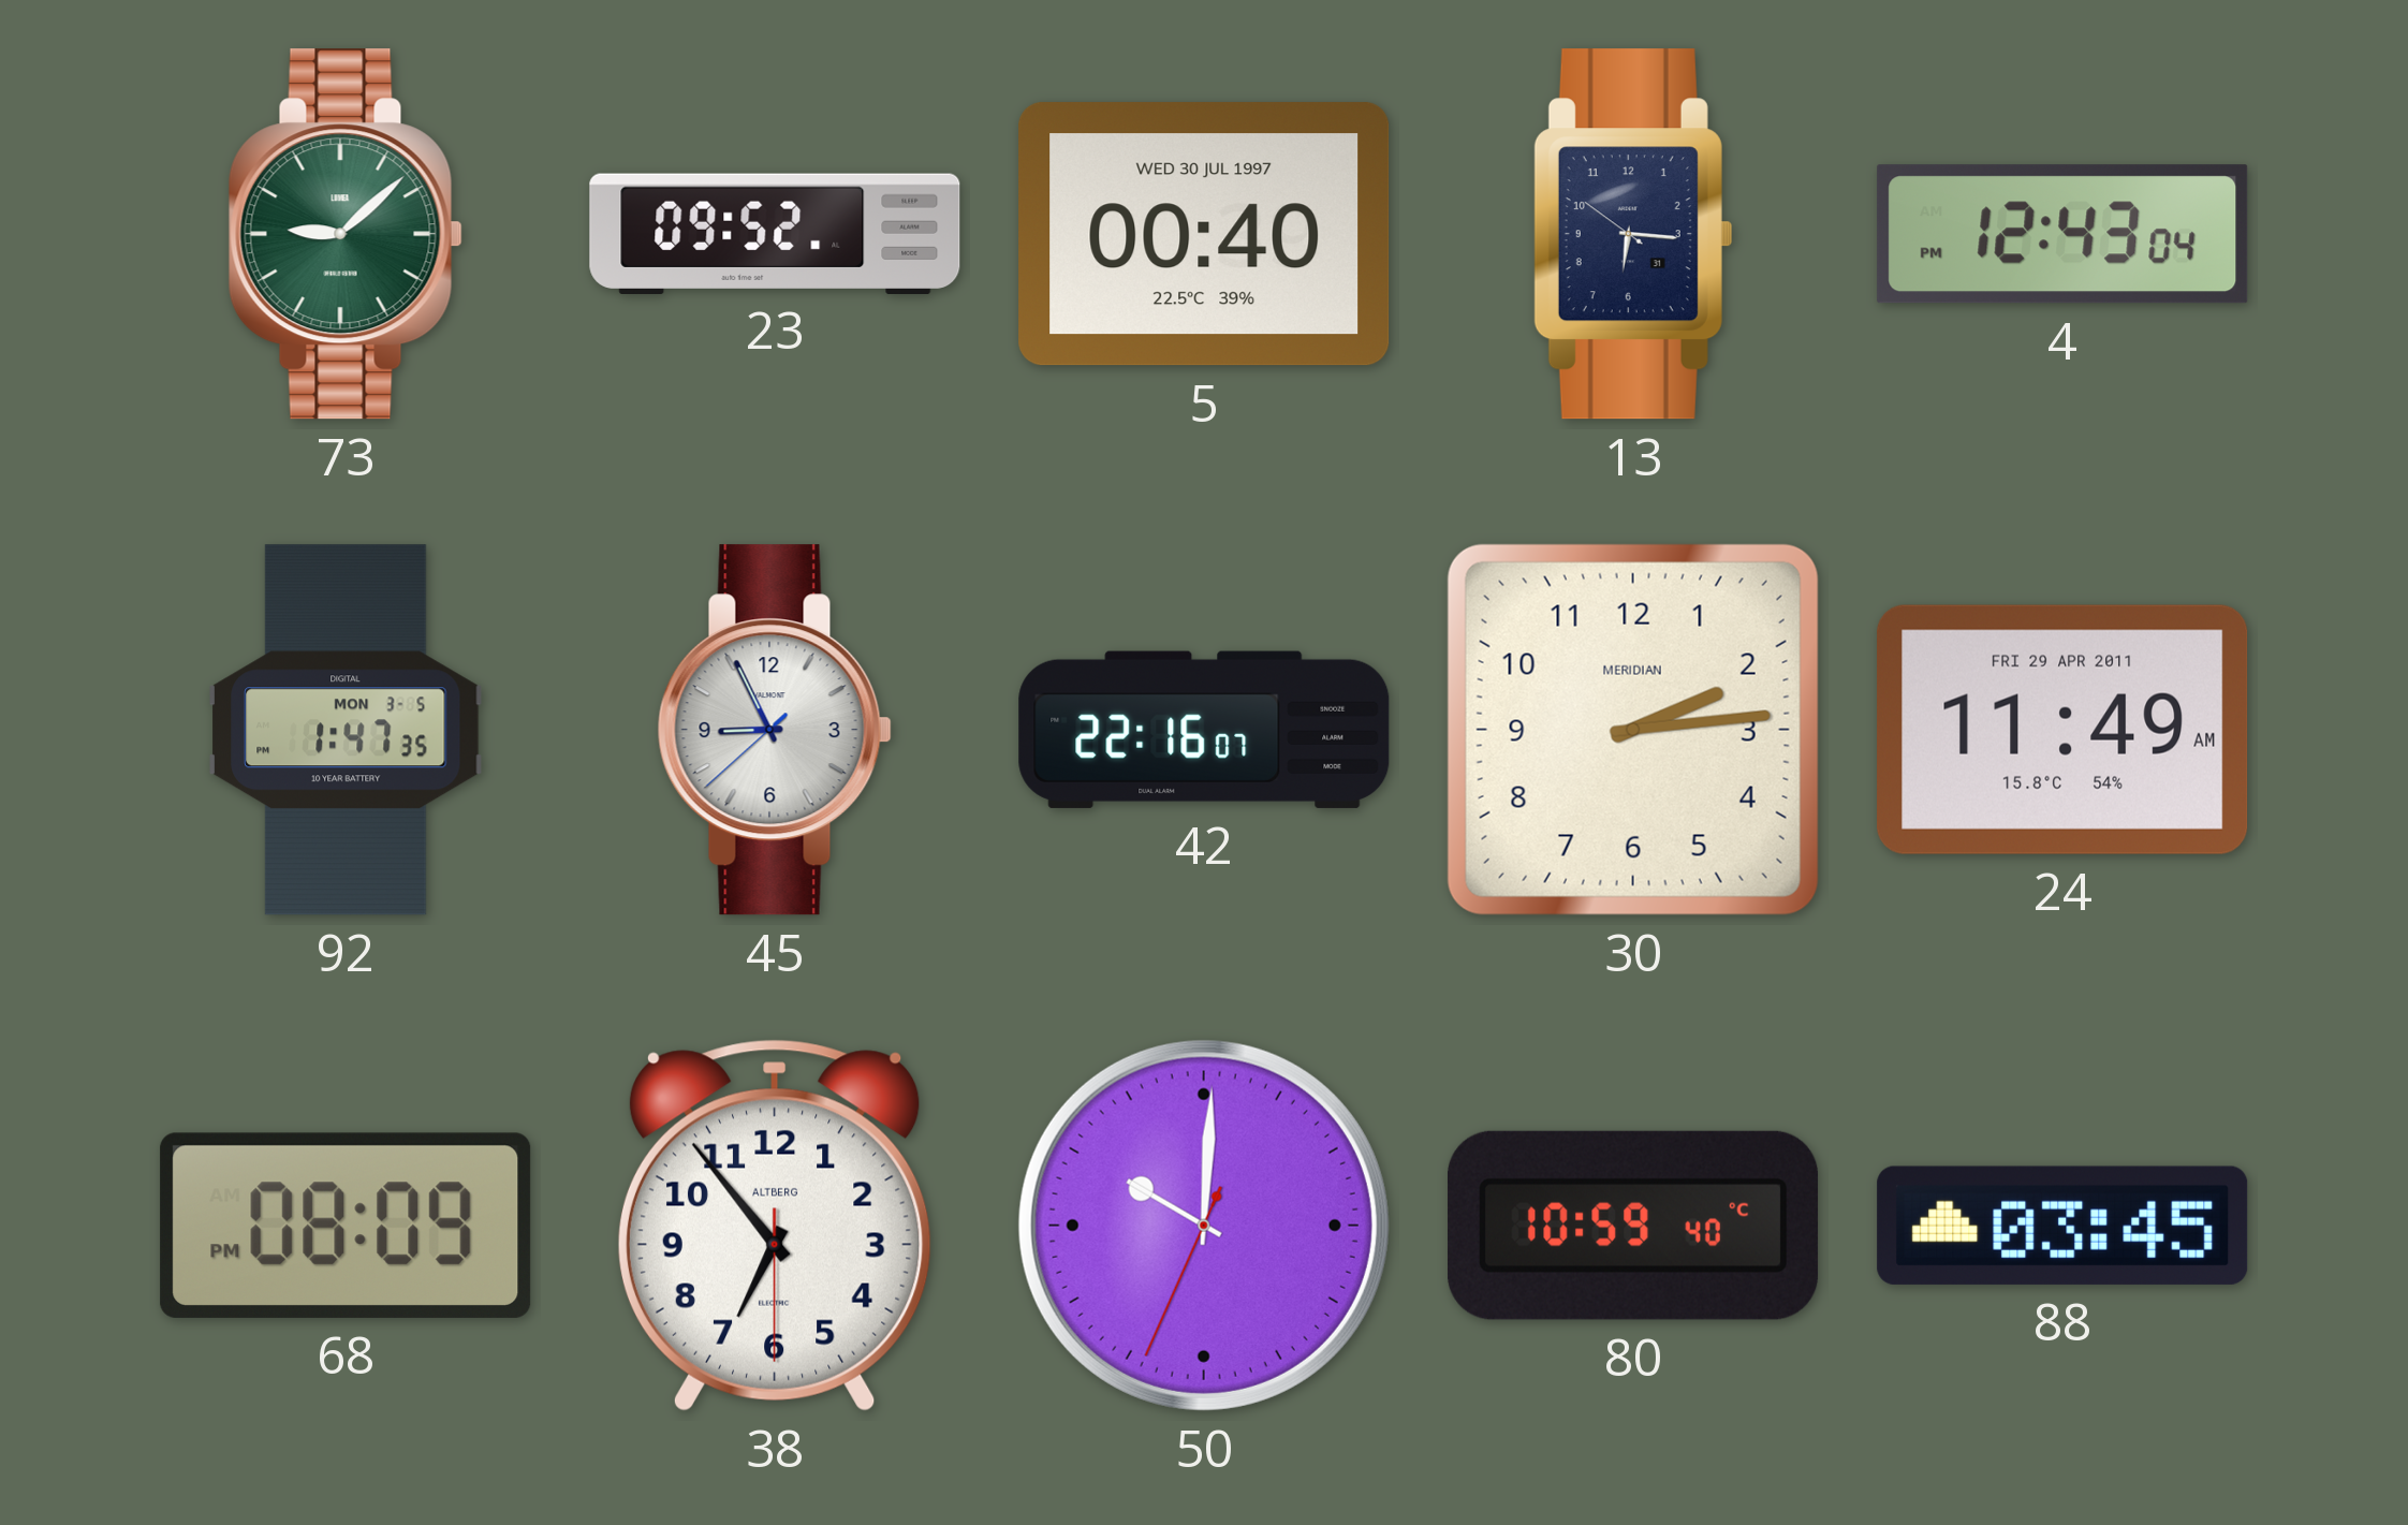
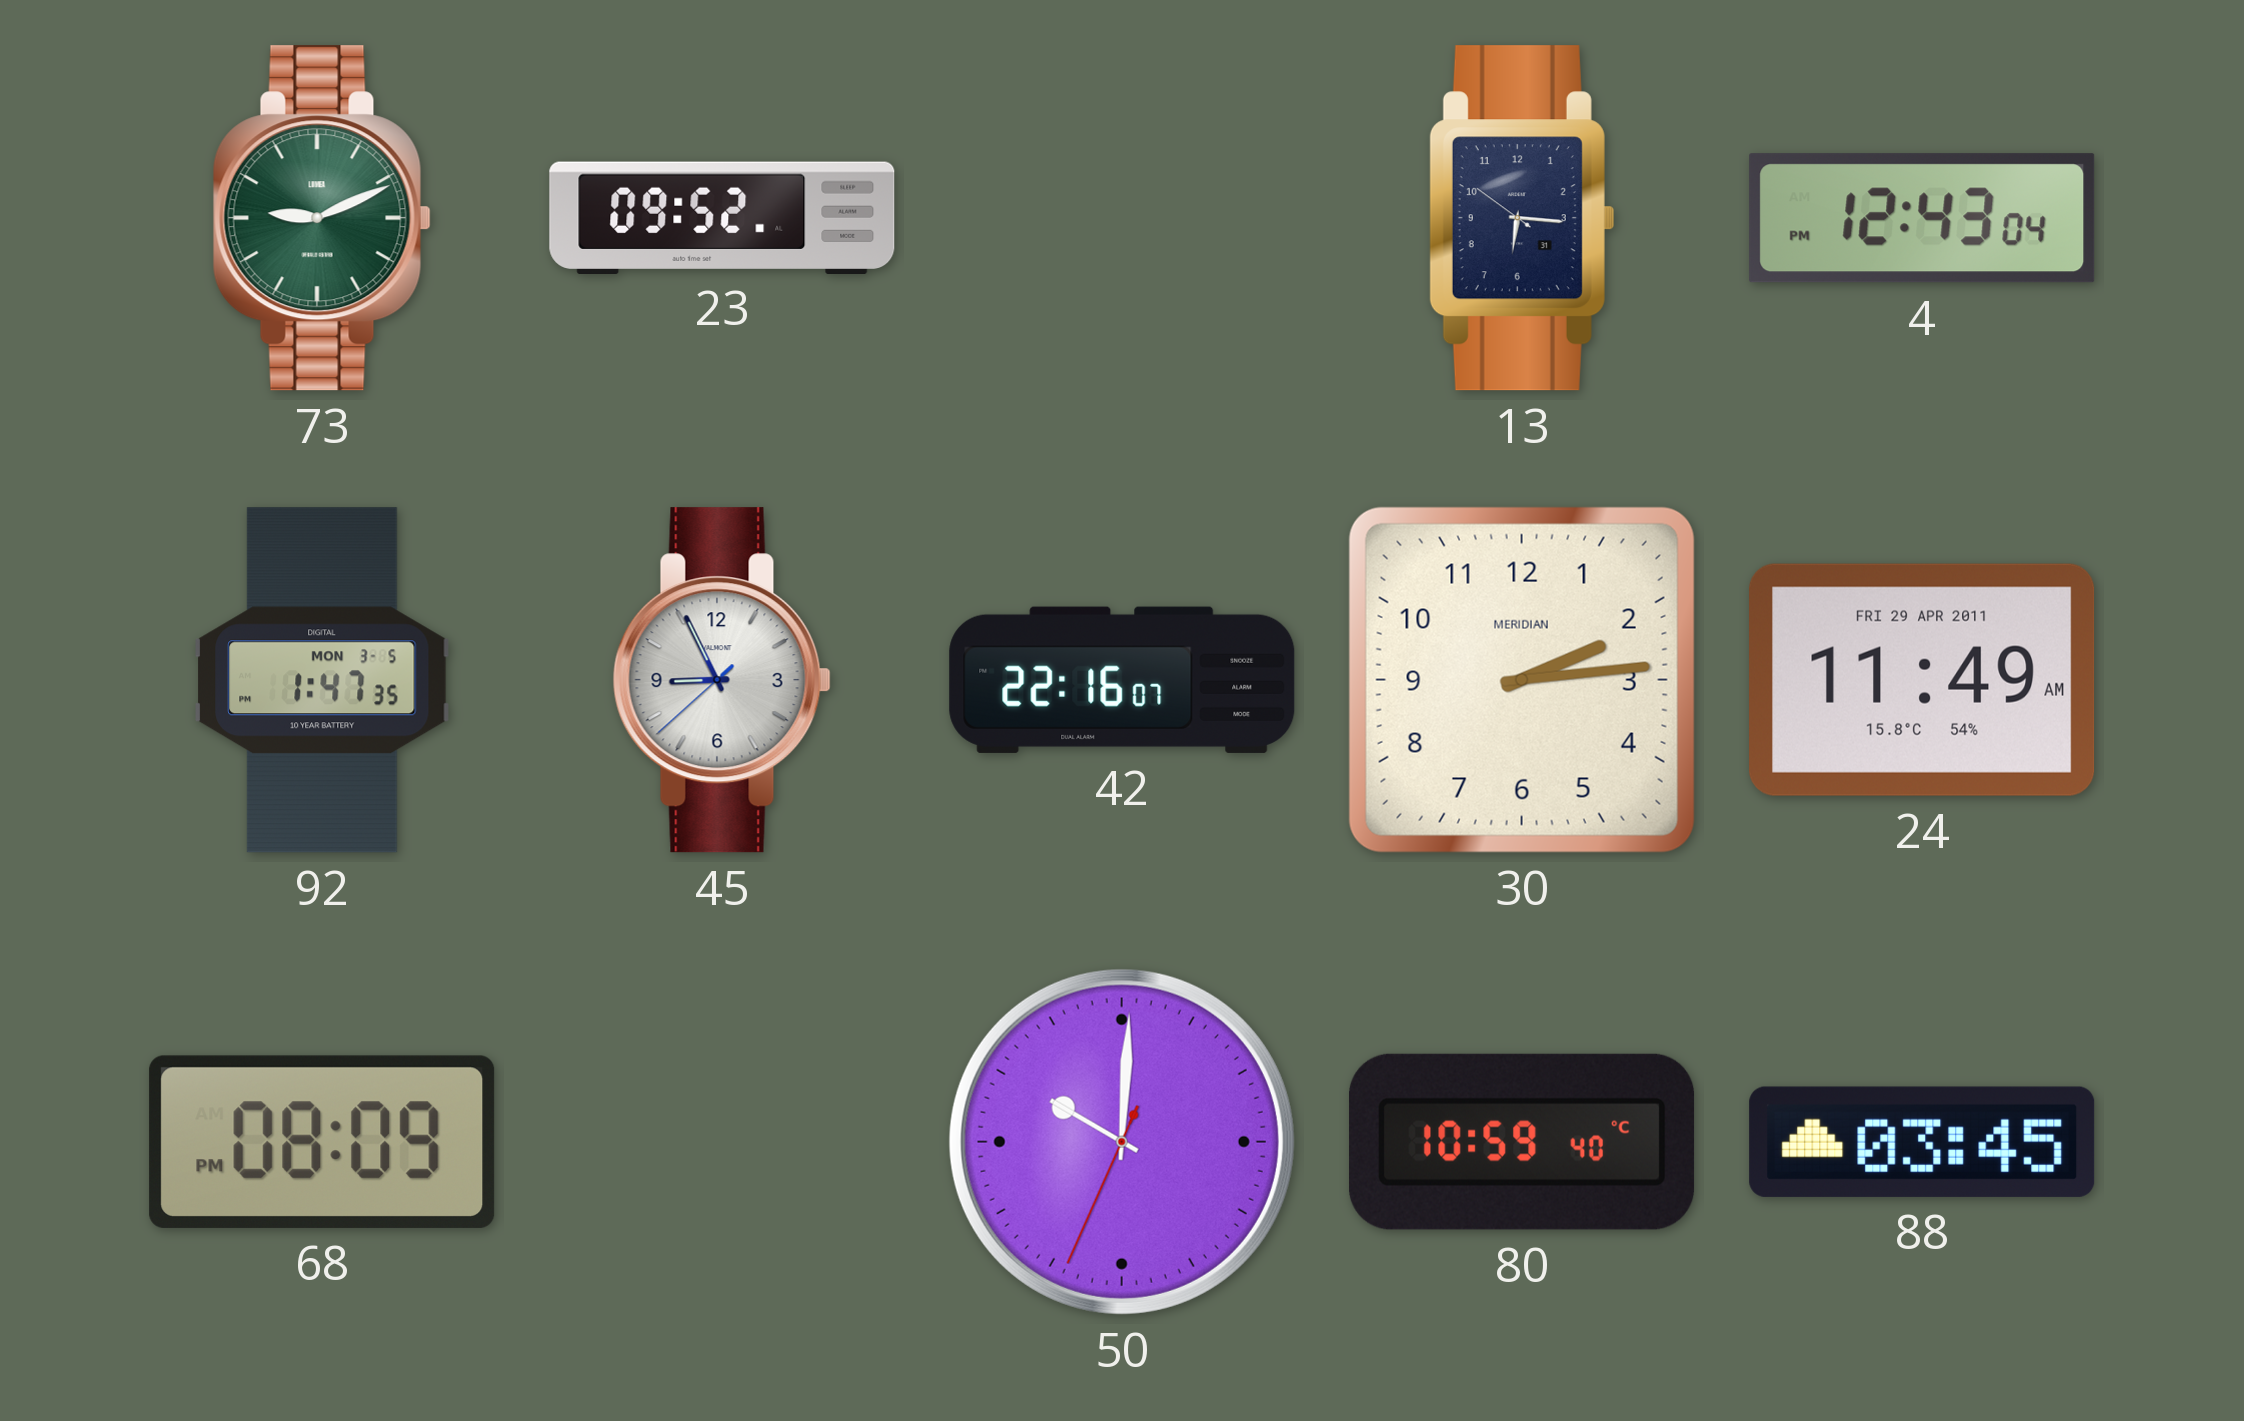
73: 9:08 -> 9:11
5: 00:40 -> none
38: 6:53 -> none
